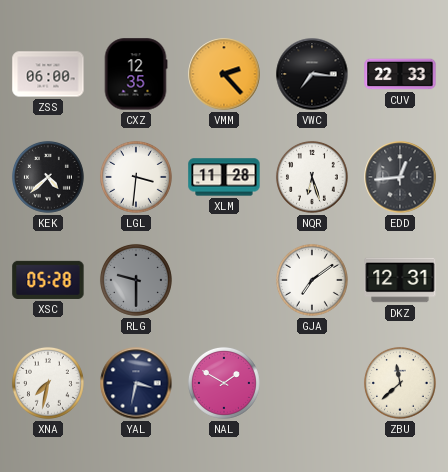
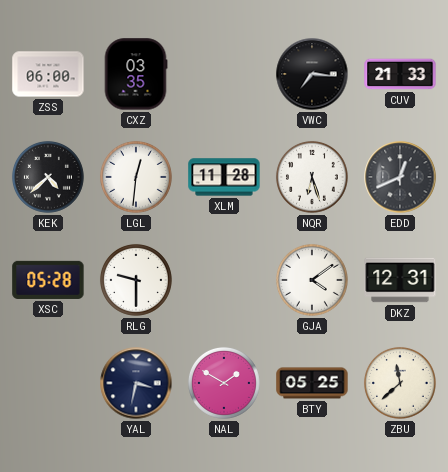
CXZ: 12:35 -> 03:35
VMM: 2:23 -> none
CUV: 22:33 -> 21:33
LGL: 3:31 -> 12:31
EDD: 12:44 -> 12:41
RLG dial: grey -> white
GJA: 7:09 -> 4:09
XNA: 7:32 -> none
BTY: none -> 05:25
